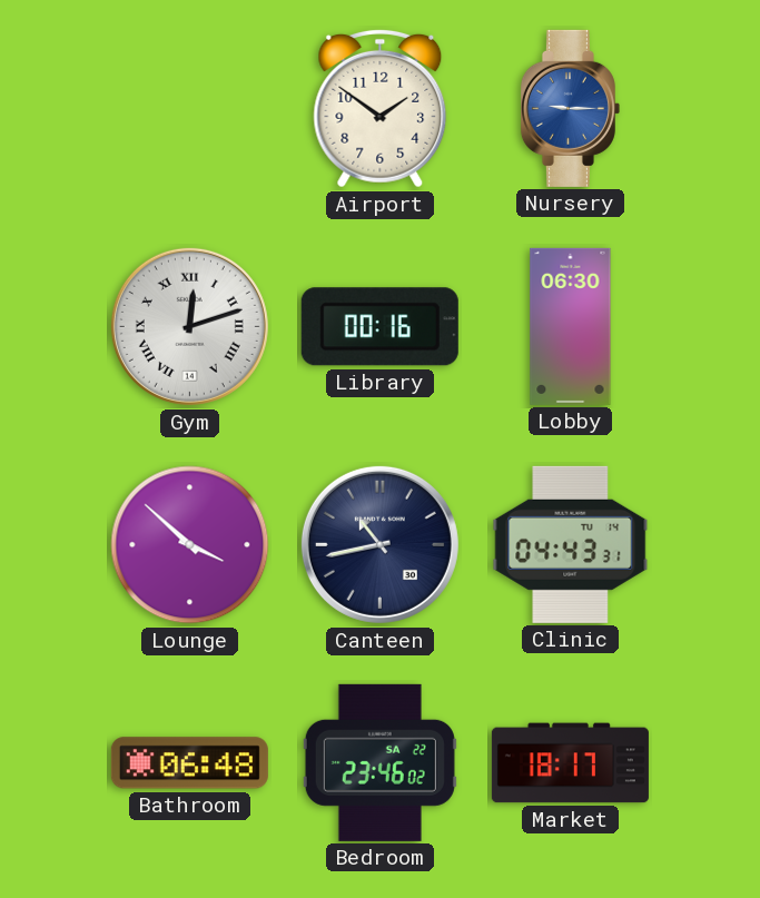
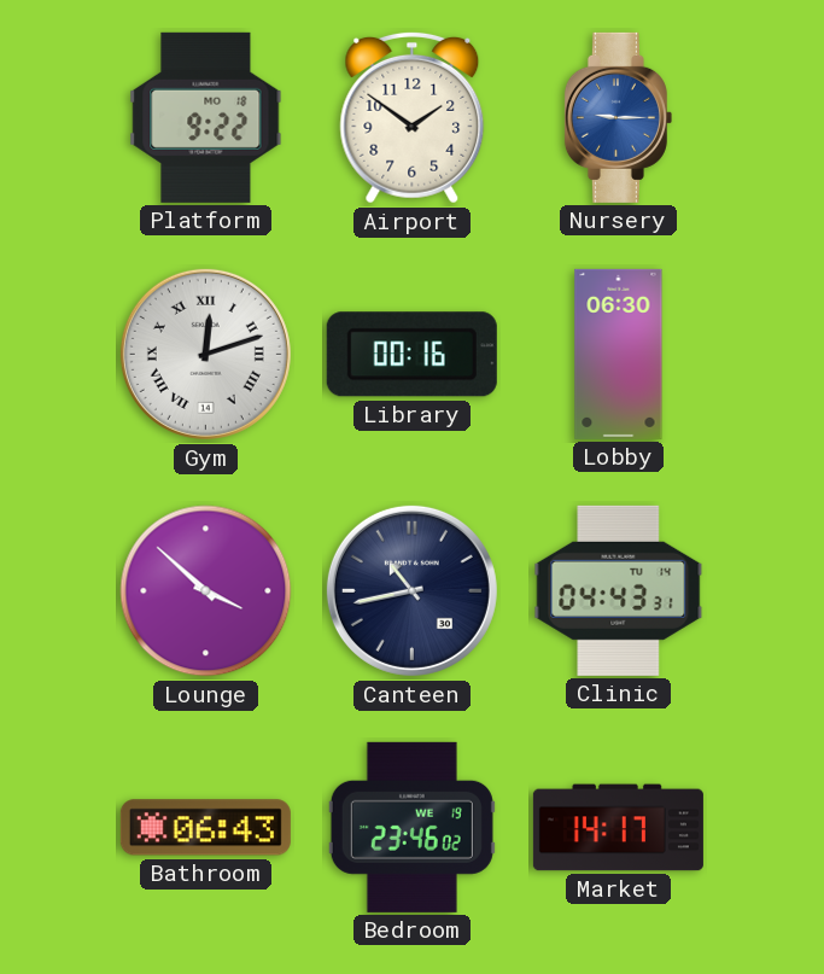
Platform: none -> 9:22
Bathroom: 06:48 -> 06:43
Bedroom date: SA 22 -> WE 19
Market: 18:17 -> 14:17
